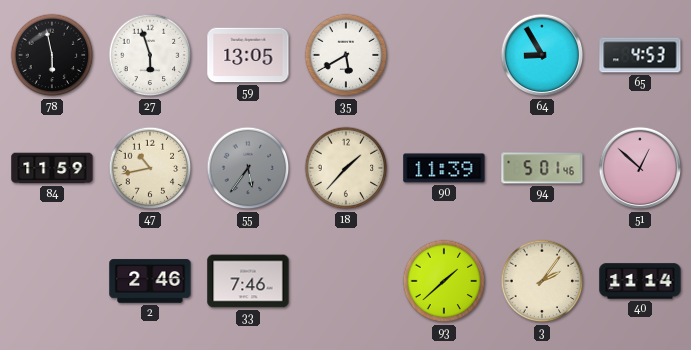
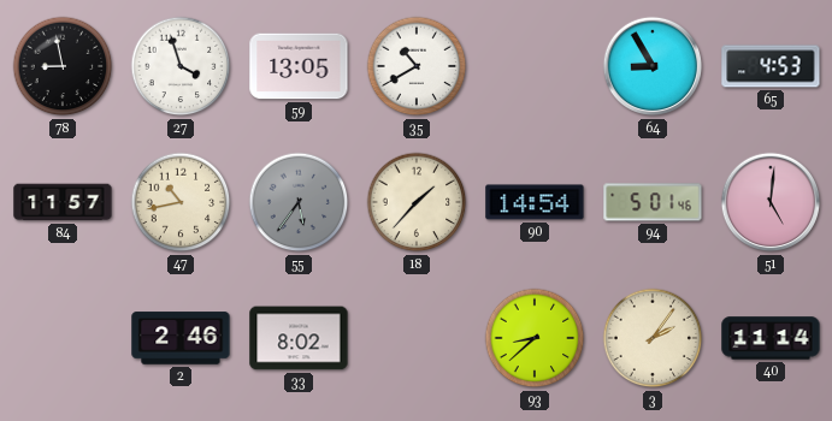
78: 5:58 -> 8:58
27: 5:57 -> 3:57
35: 5:40 -> 10:40
84: 11:59 -> 11:57
90: 11:39 -> 14:54
51: 12:52 -> 5:01
33: 7:46 -> 8:02
93: 1:38 -> 8:38
